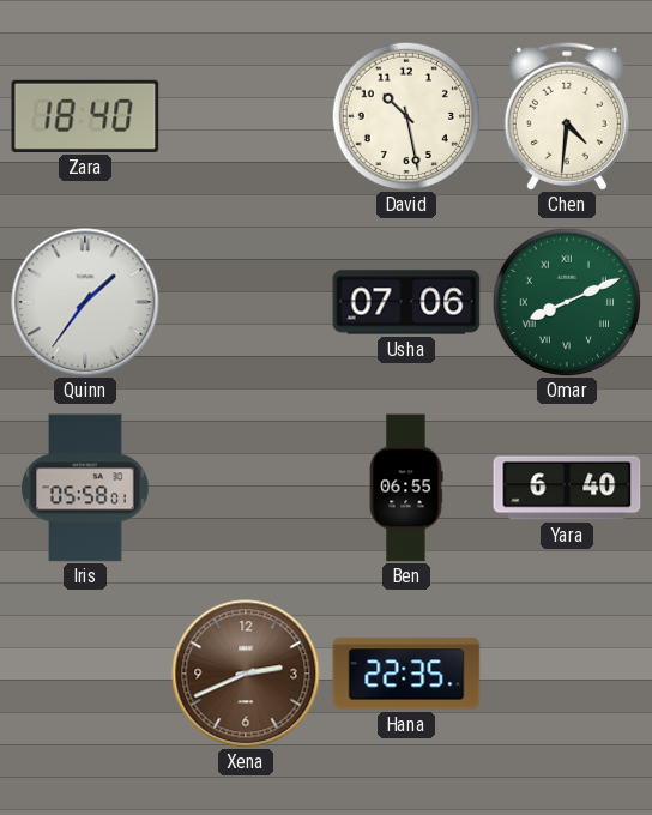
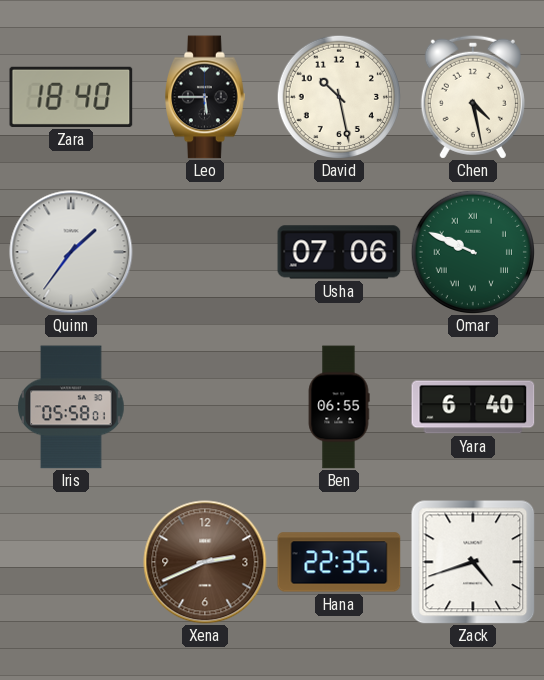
Leo: none -> 5:45
Chen: 4:31 -> 4:28
Omar: 8:11 -> 9:49
Zack: none -> 4:42
